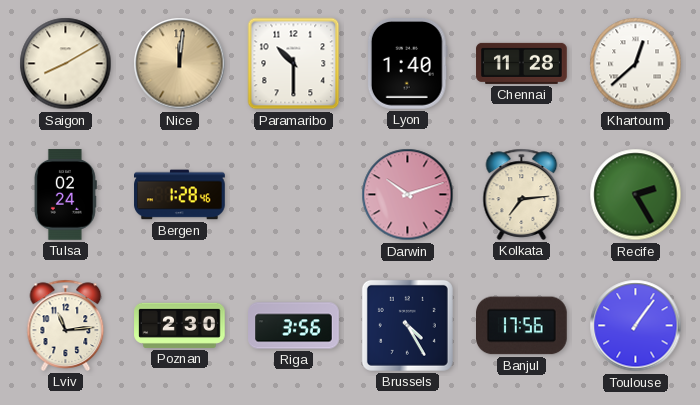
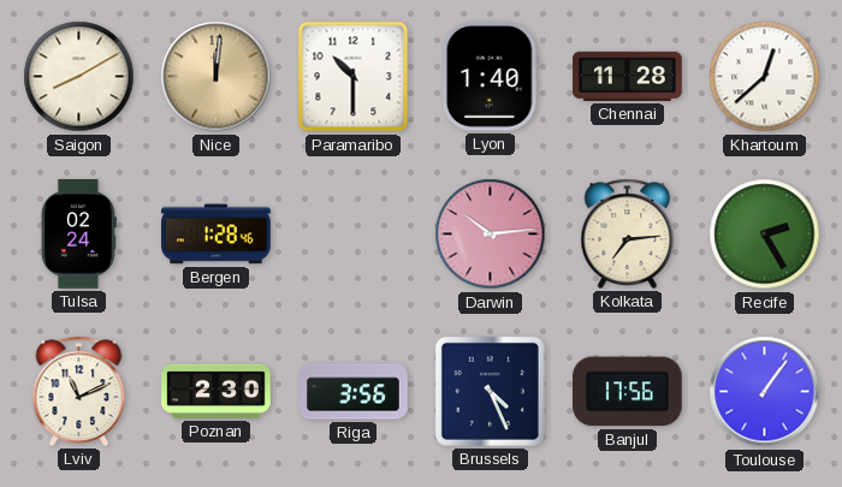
Darwin: 10:12 -> 10:14
Lviv: 11:14 -> 11:11
Brussels: 4:25 -> 4:26
